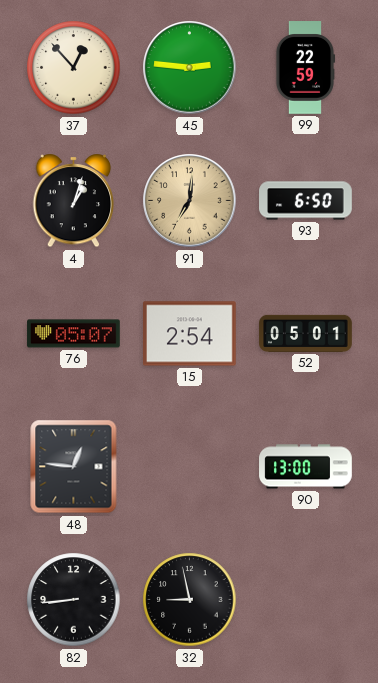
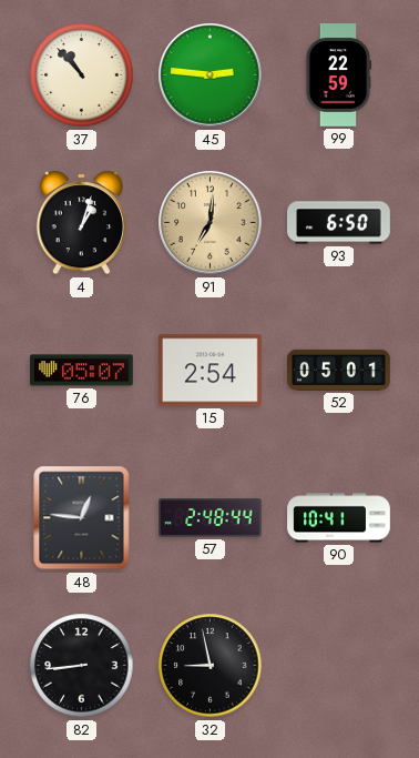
37: 12:53 -> 10:53
57: none -> 2:48
90: 13:00 -> 10:41
